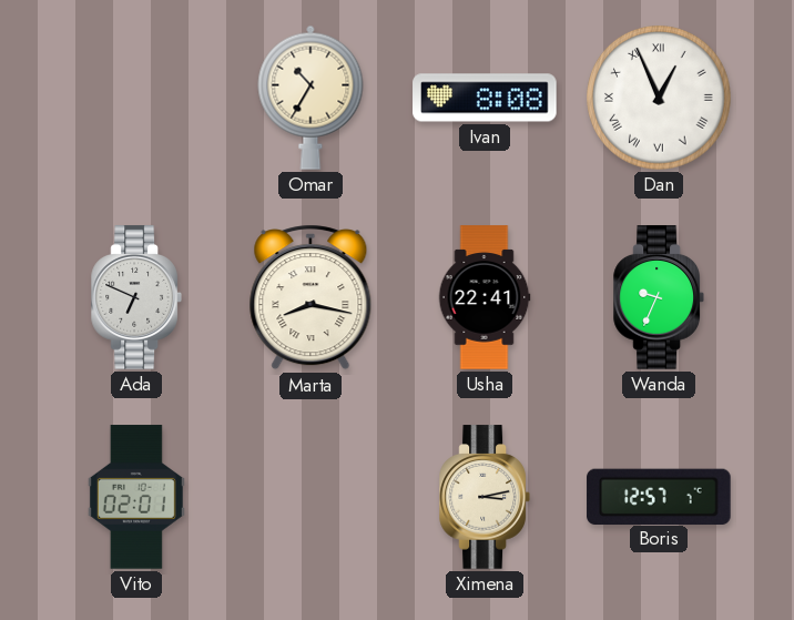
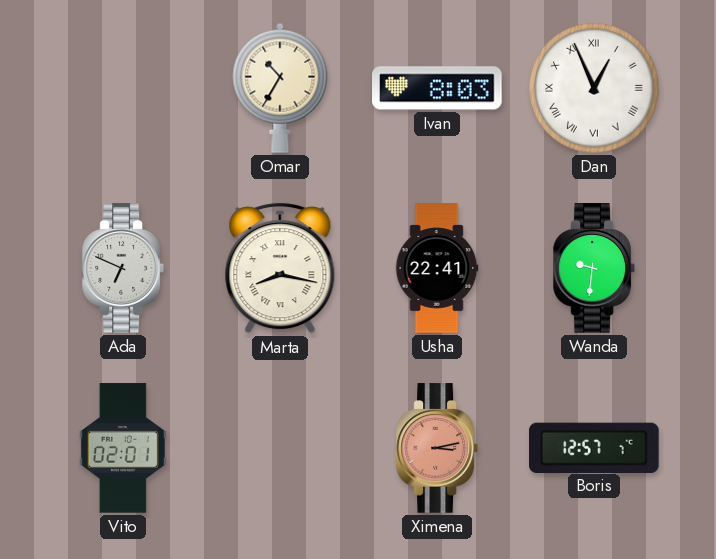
Ivan: 8:08 -> 8:03
Wanda: 9:34 -> 9:31
Ximena dial: cream -> salmon
